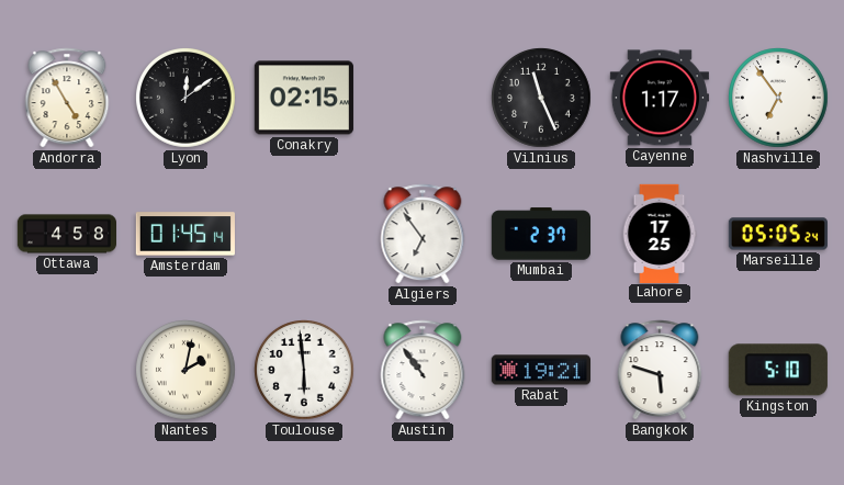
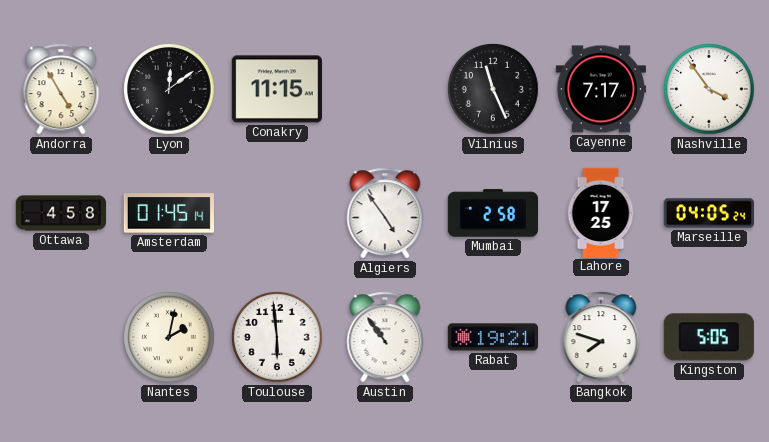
Conakry: 02:15 -> 11:15
Cayenne: 1:17 -> 7:17
Nashville: 6:54 -> 3:54
Algiers: 6:54 -> 4:54
Mumbai: 2:37 -> 2:58
Marseille: 05:05 -> 04:05
Bangkok: 5:48 -> 7:48
Kingston: 5:10 -> 5:05
